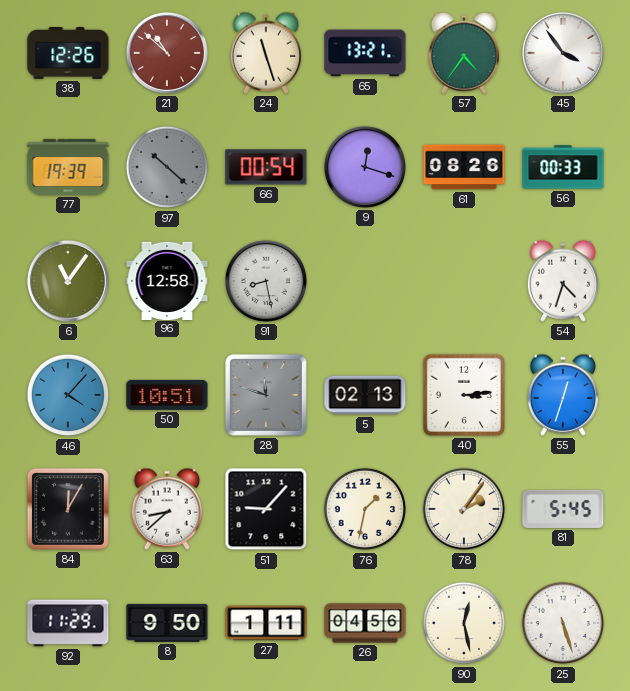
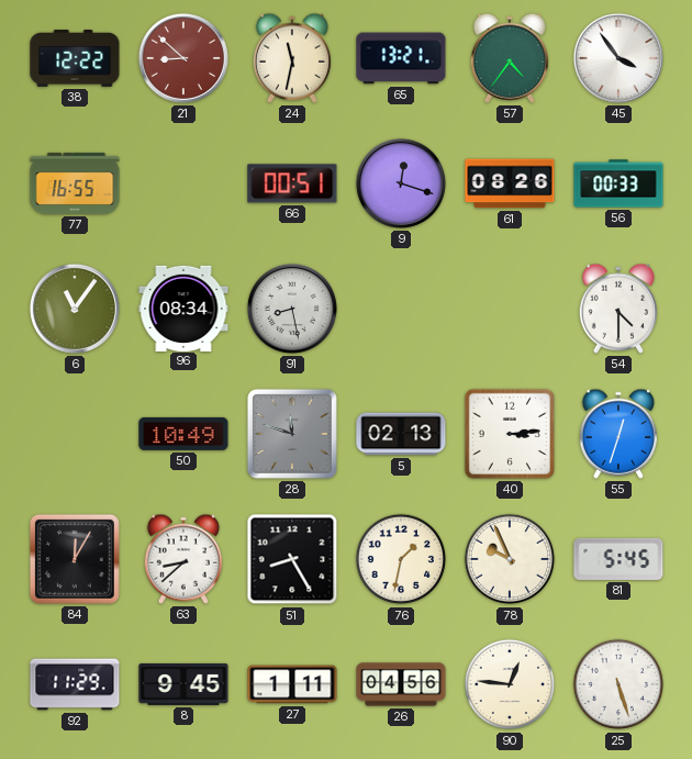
38: 12:26 -> 12:22
21: 10:52 -> 8:52
24: 11:27 -> 11:32
77: 19:39 -> 16:55
97: 10:22 -> none
66: 00:54 -> 00:51
96: 12:58 -> 08:34
54: 4:33 -> 4:30
46: 4:07 -> none
50: 10:51 -> 10:49
51: 9:07 -> 8:25
78: 2:06 -> 9:56
8: 9:50 -> 9:45
90: 12:28 -> 12:46
